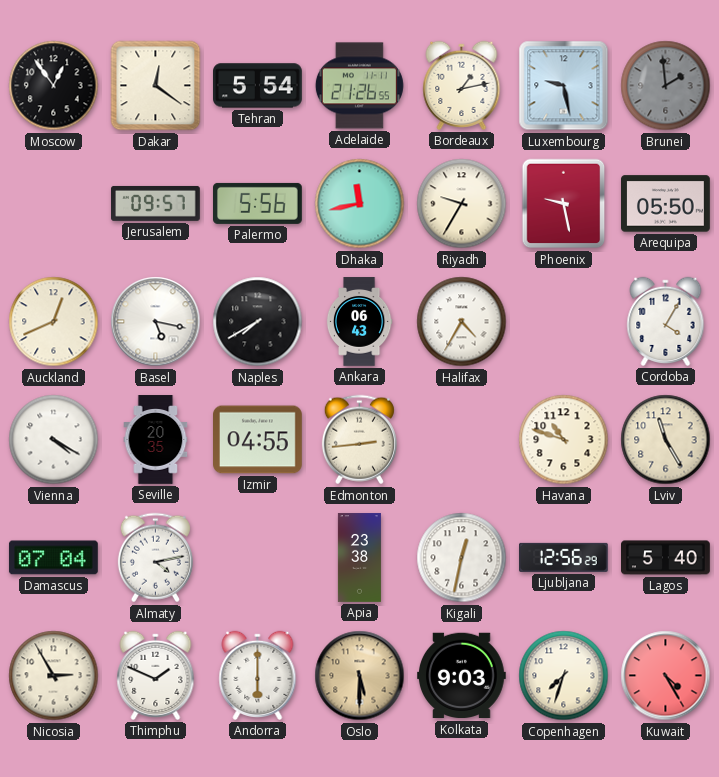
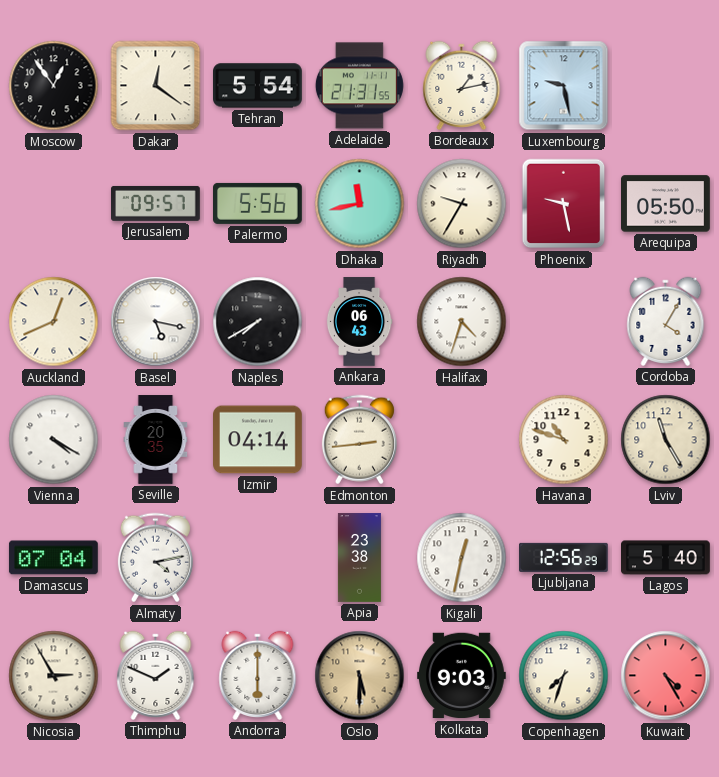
Adelaide: 21:26 -> 21:31
Brunei: 1:59 -> none
Halifax: 4:35 -> 4:33
Izmir: 04:55 -> 04:14
